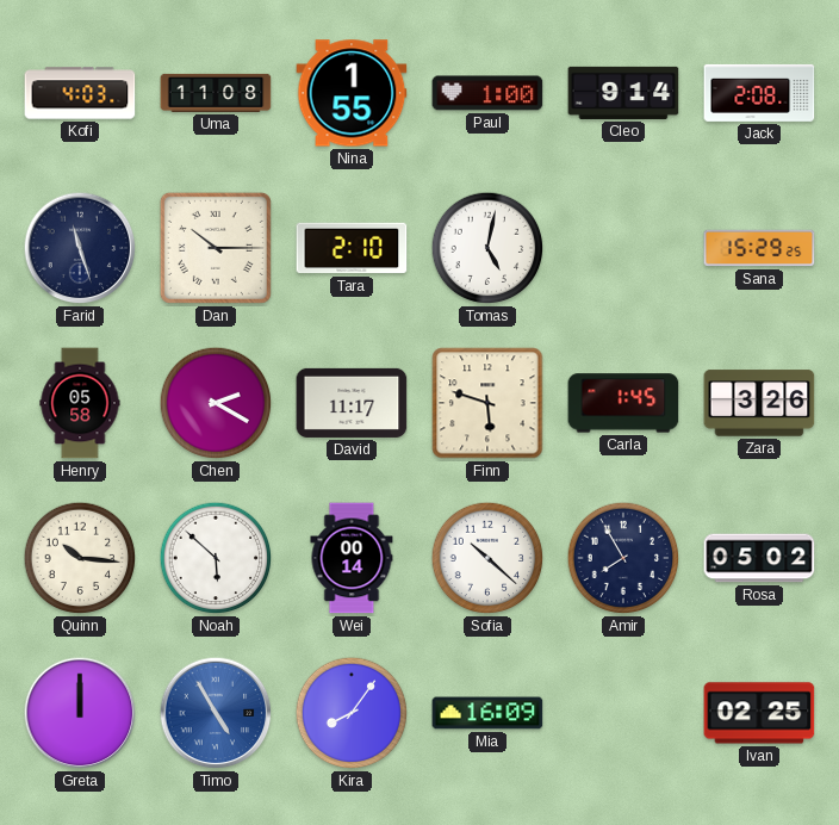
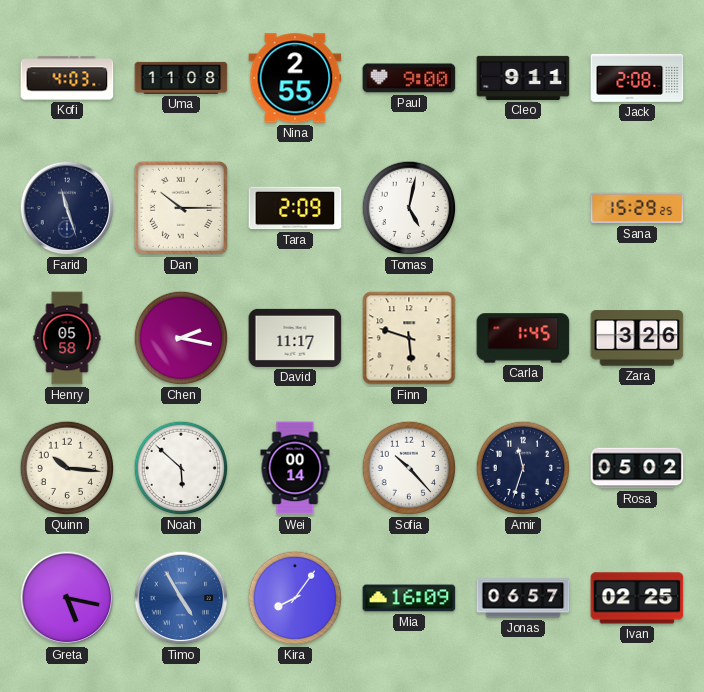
Nina: 1:55 -> 2:55
Paul: 1:00 -> 9:00
Cleo: 9:14 -> 9:11
Tara: 2:10 -> 2:09
Chen: 2:20 -> 2:17
Sofia: 10:22 -> 10:23
Amir: 7:55 -> 11:33
Greta: 12:00 -> 5:17
Jonas: none -> 06:57
